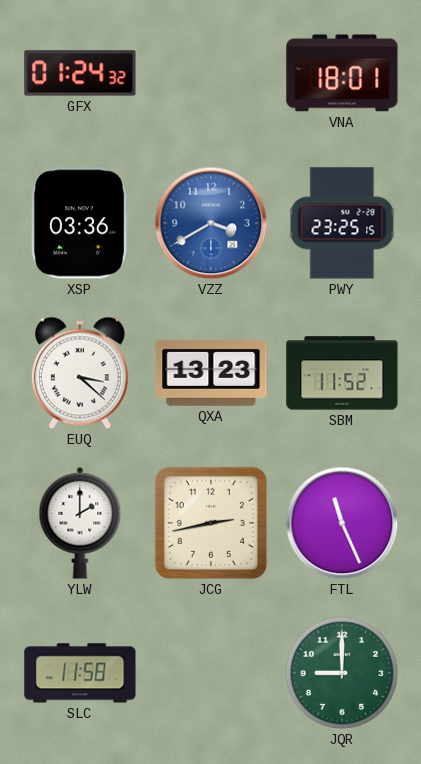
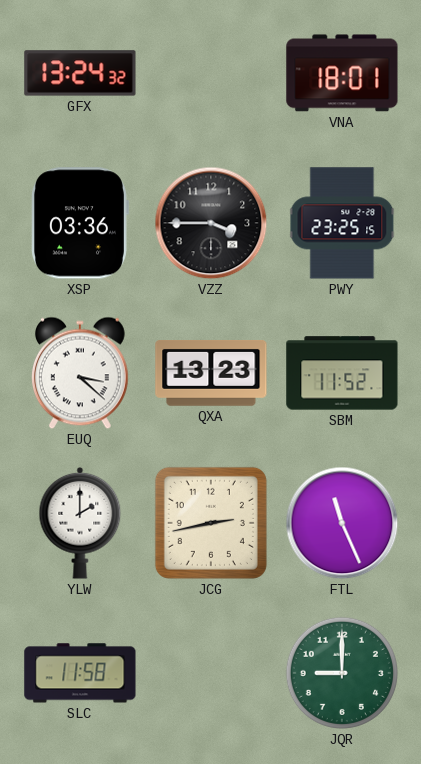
GFX: 01:24 -> 13:24
VZZ: 3:40 -> 3:45
VZZ dial: blue -> black
